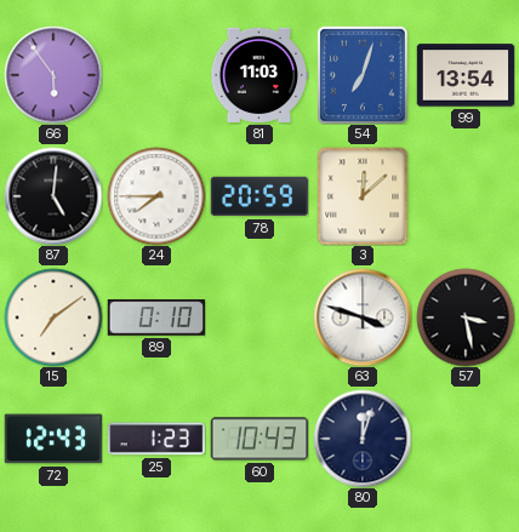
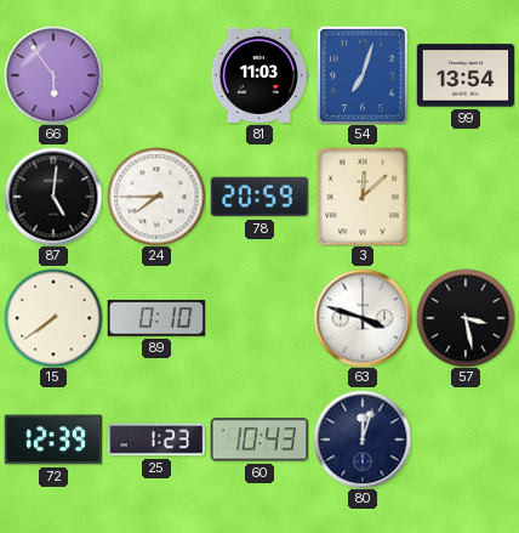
15: 7:09 -> 7:39
72: 12:43 -> 12:39
